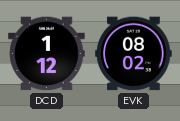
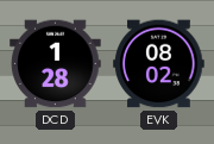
DCD: 1:12 -> 1:28
